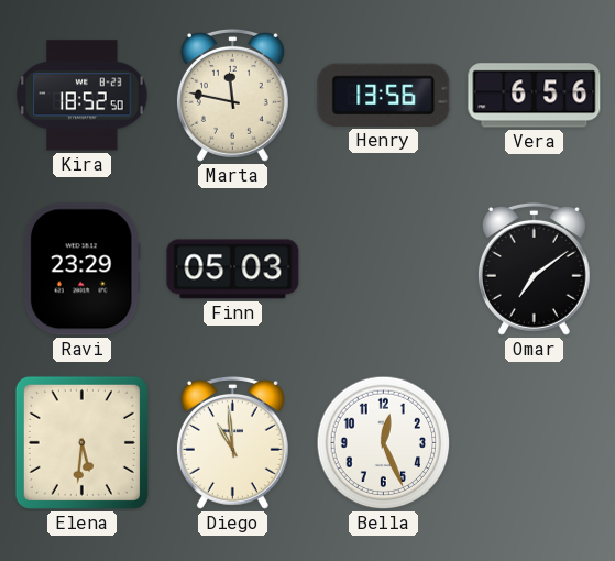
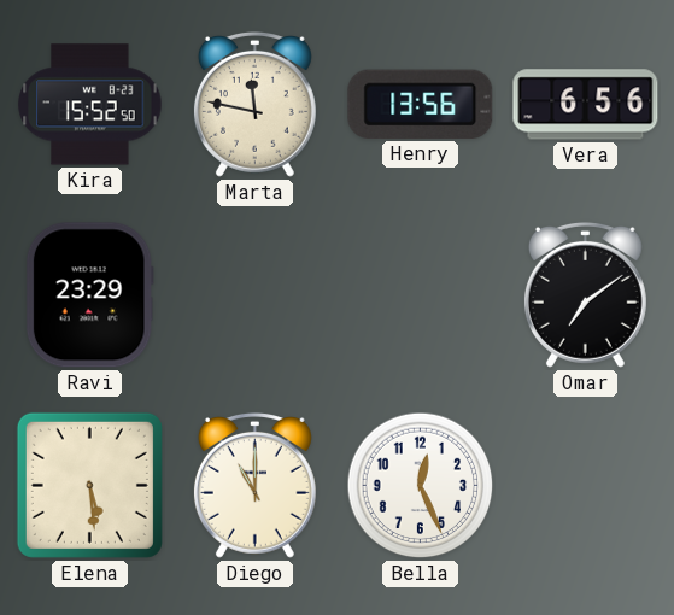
Kira: 18:52 -> 15:52
Finn: 05:03 -> none
Elena: 5:31 -> 5:29
Diego: 10:59 -> 11:00
